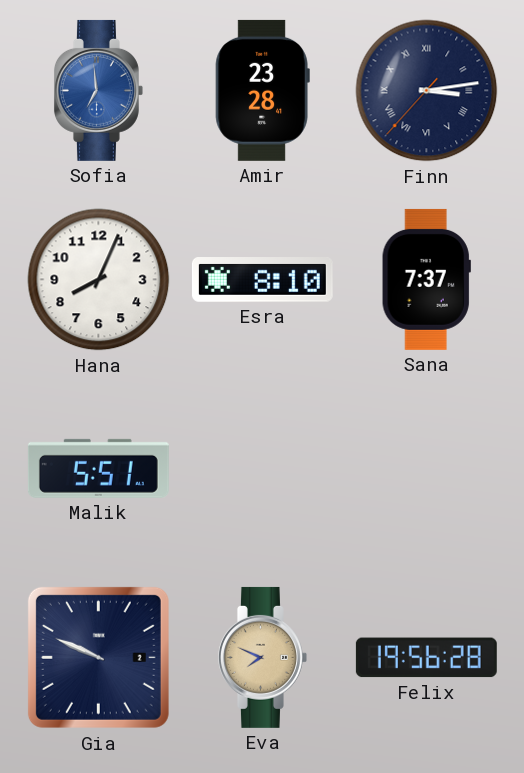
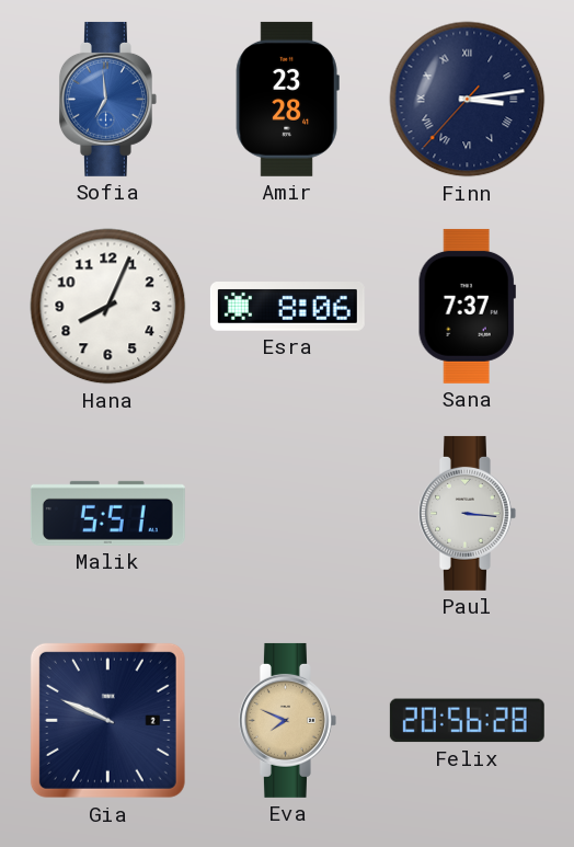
Esra: 8:10 -> 8:06
Paul: none -> 3:16
Felix: 19:56 -> 20:56
